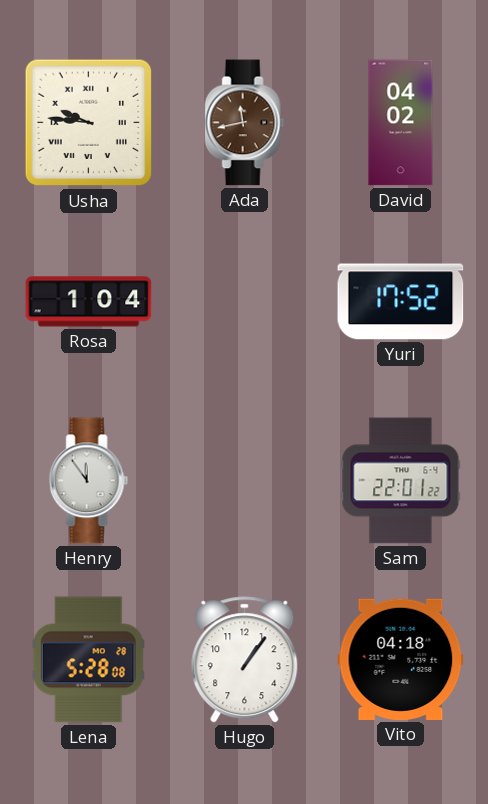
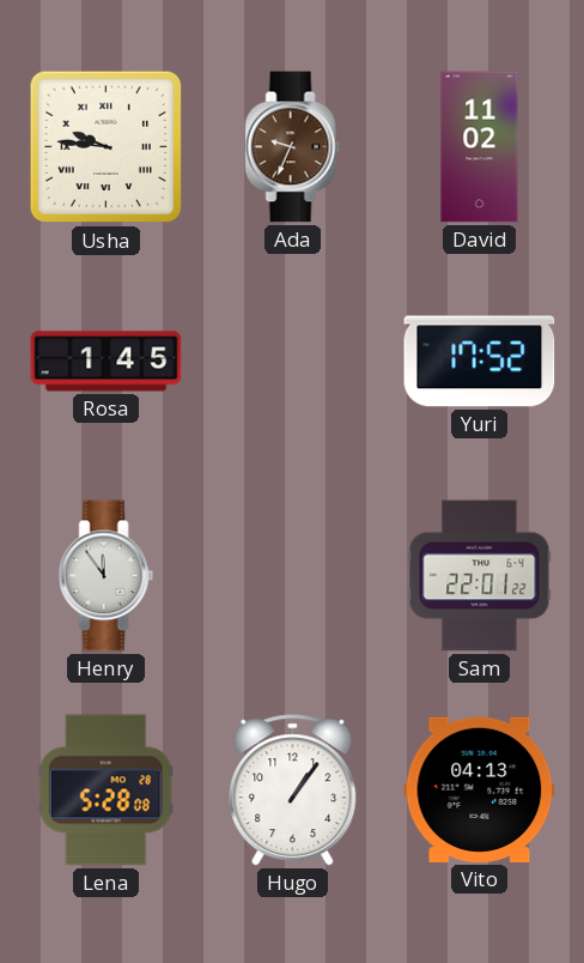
Ada: 11:43 -> 9:34
David: 04:02 -> 11:02
Rosa: 1:04 -> 1:45
Vito: 04:18 -> 04:13
